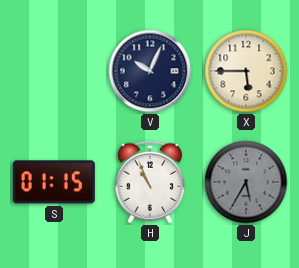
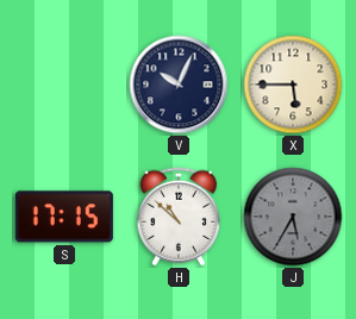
S: 01:15 -> 17:15
H: 10:56 -> 10:52
